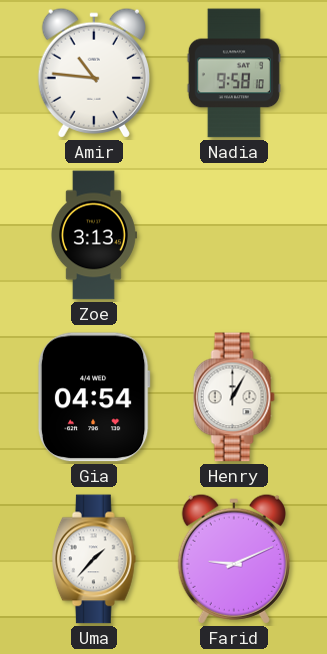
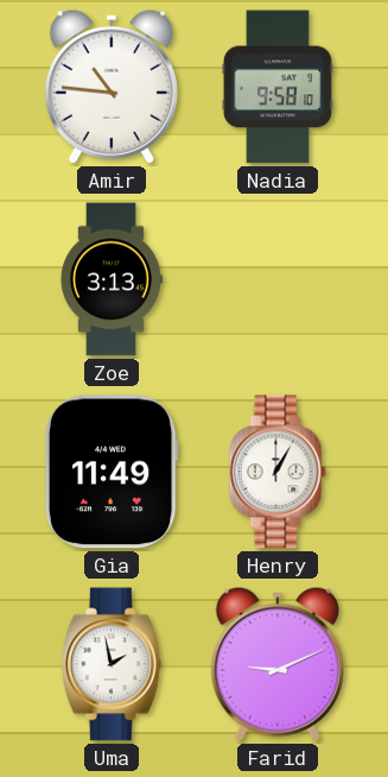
Gia: 04:54 -> 11:49
Uma: 1:37 -> 1:58
